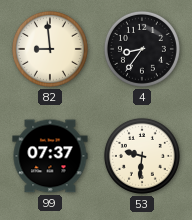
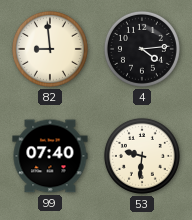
4: 8:36 -> 4:14
99: 07:37 -> 07:40
